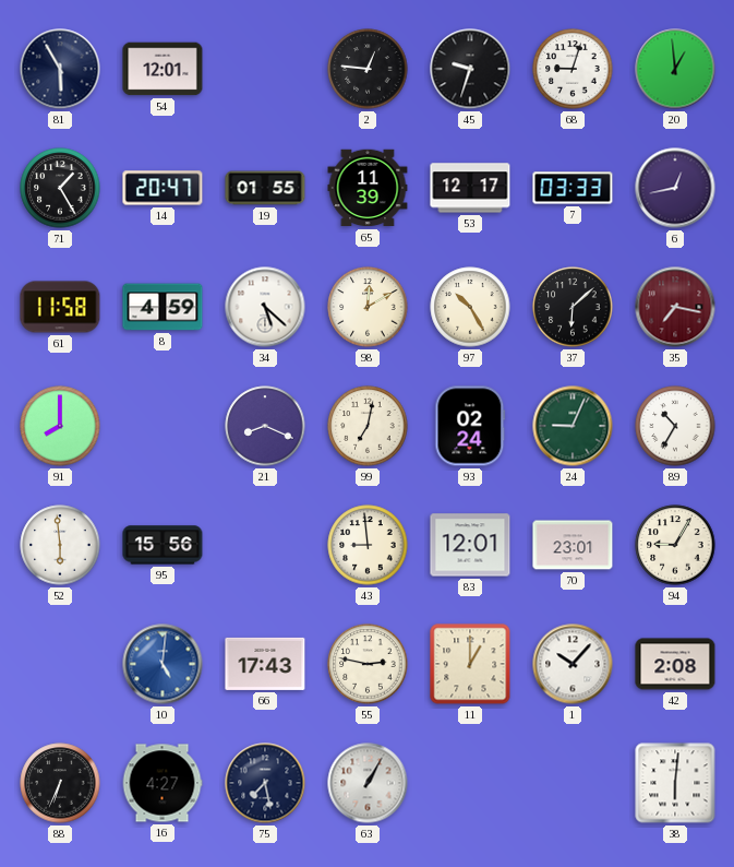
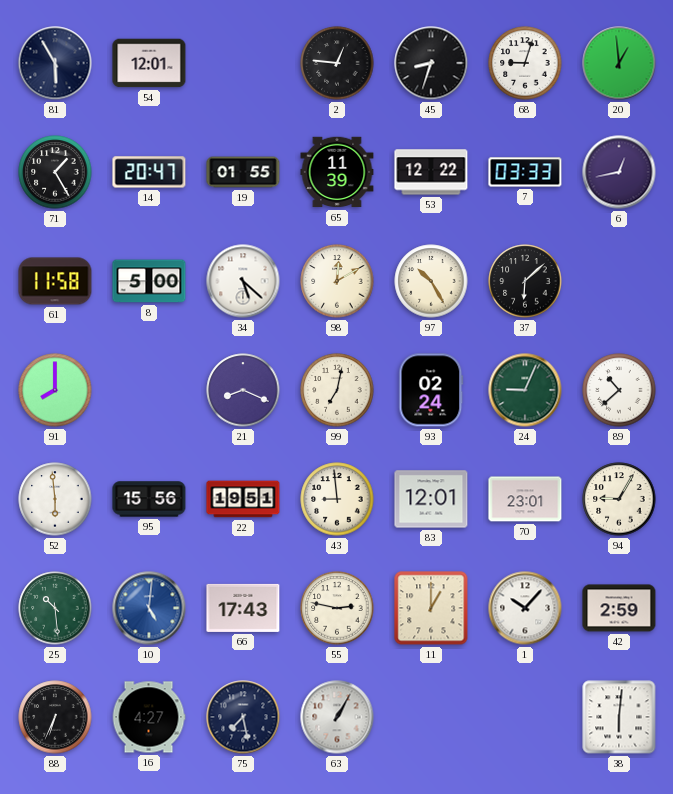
45: 9:33 -> 8:33
53: 12:17 -> 12:22
8: 4:59 -> 5:00
35: 7:17 -> none
89: 10:35 -> 10:38
22: none -> 19:51
25: none -> 10:29
42: 2:08 -> 2:59
